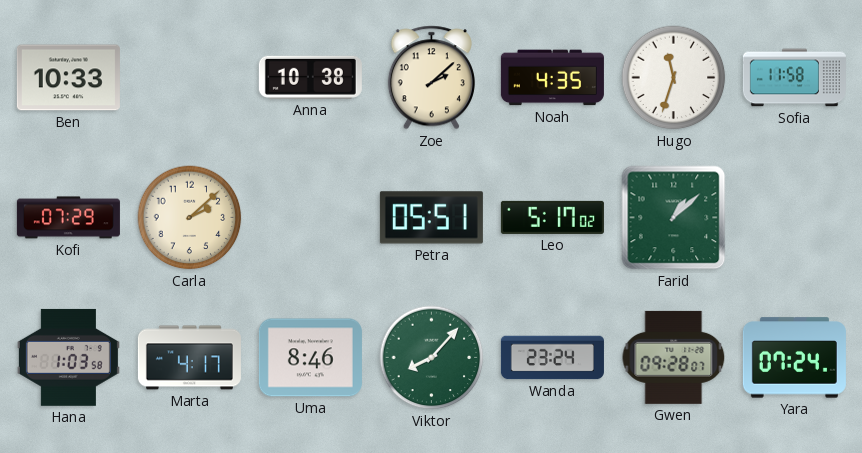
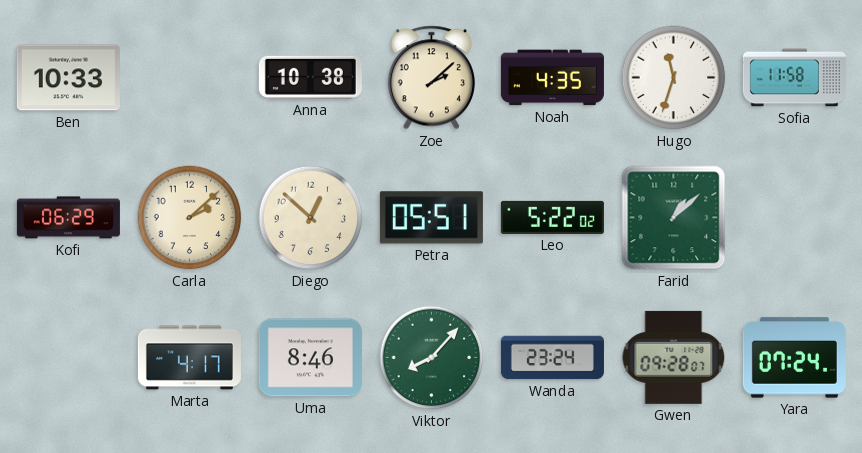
Kofi: 07:29 -> 06:29
Diego: none -> 12:52
Leo: 5:17 -> 5:22
Hana: 1:03 -> none
